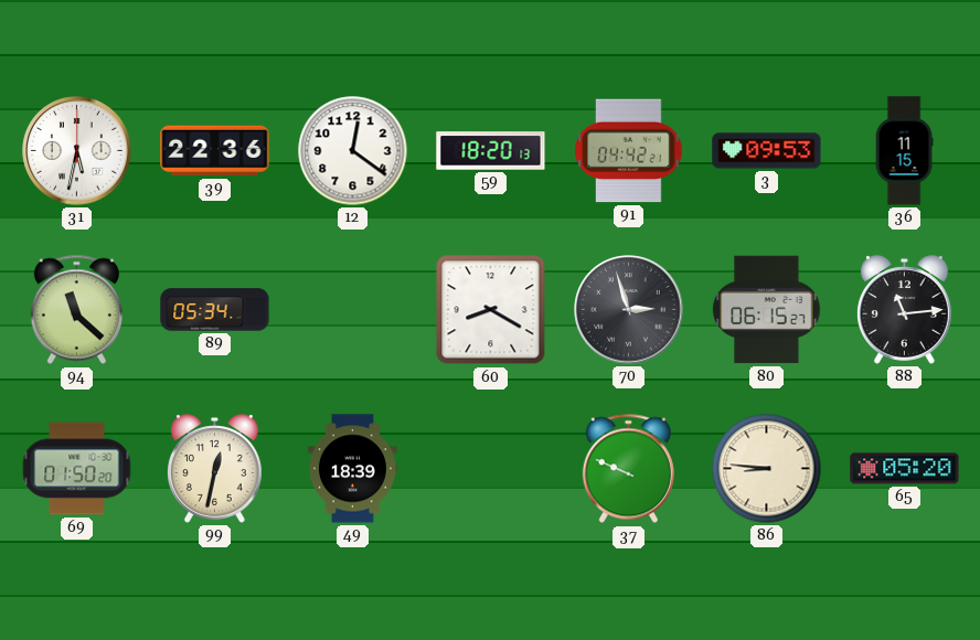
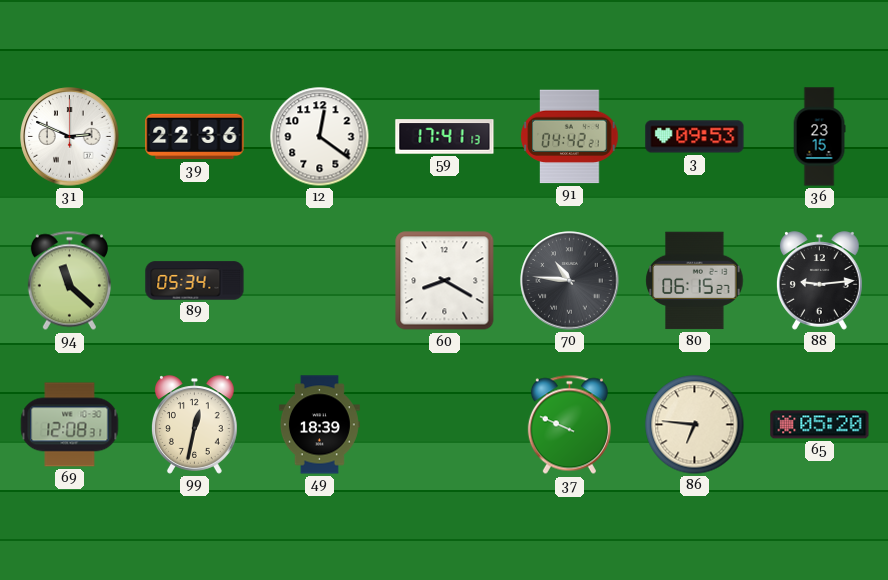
31: 5:32 -> 2:49
59: 18:20 -> 17:41
36: 11:15 -> 23:15
70: 2:57 -> 10:46
88: 11:14 -> 9:14
69: 01:50 -> 12:08
86: 8:46 -> 6:46
